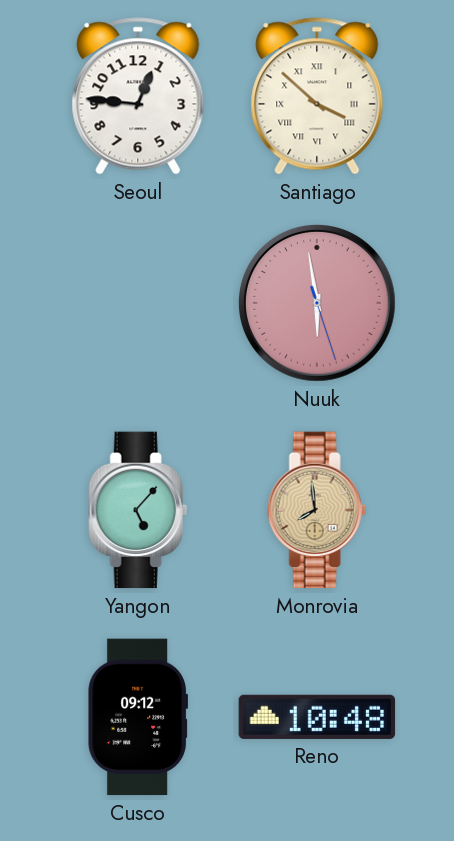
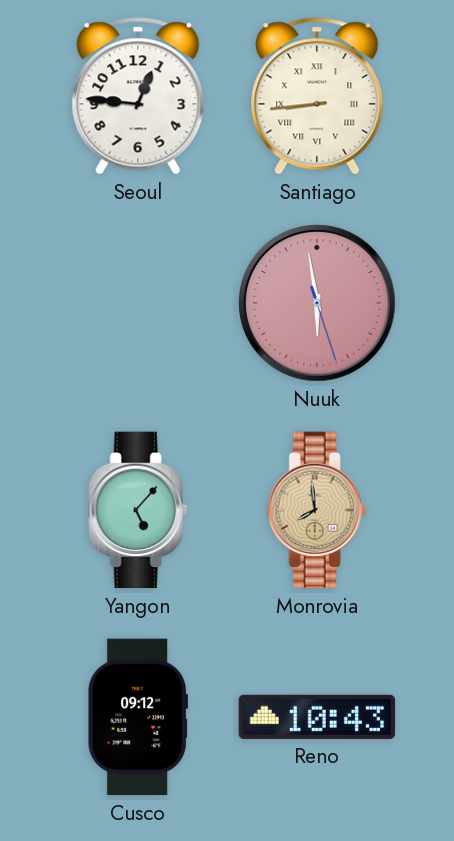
Santiago: 3:52 -> 8:44
Reno: 10:48 -> 10:43
